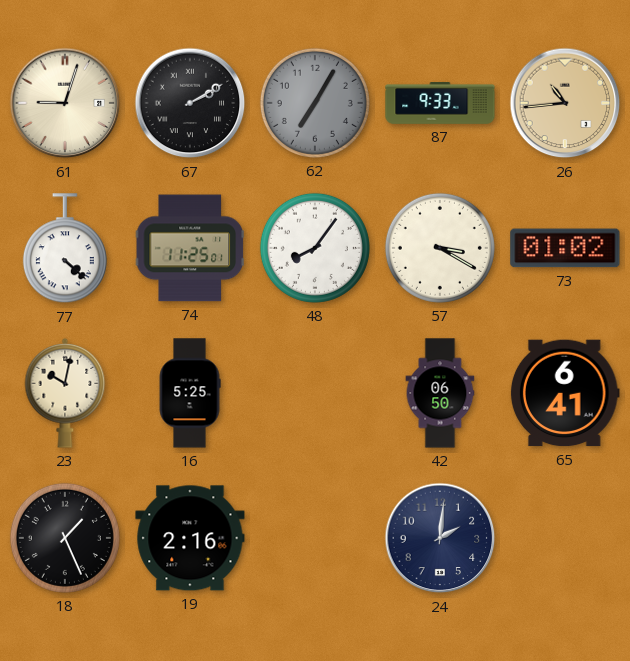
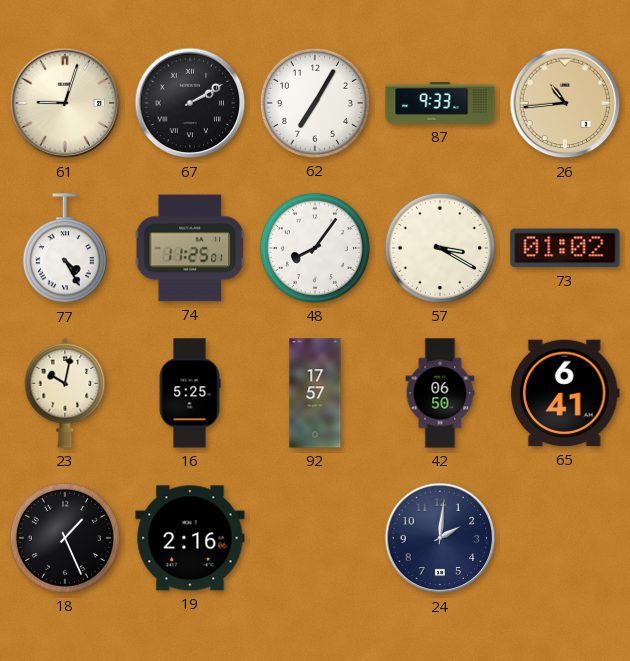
62 dial: grey -> white
77: 4:22 -> 4:25
92: none -> 17:57
